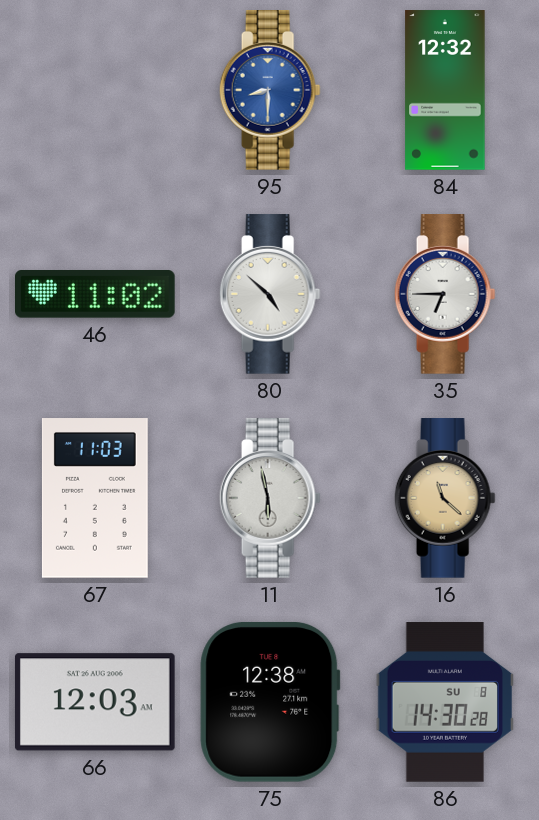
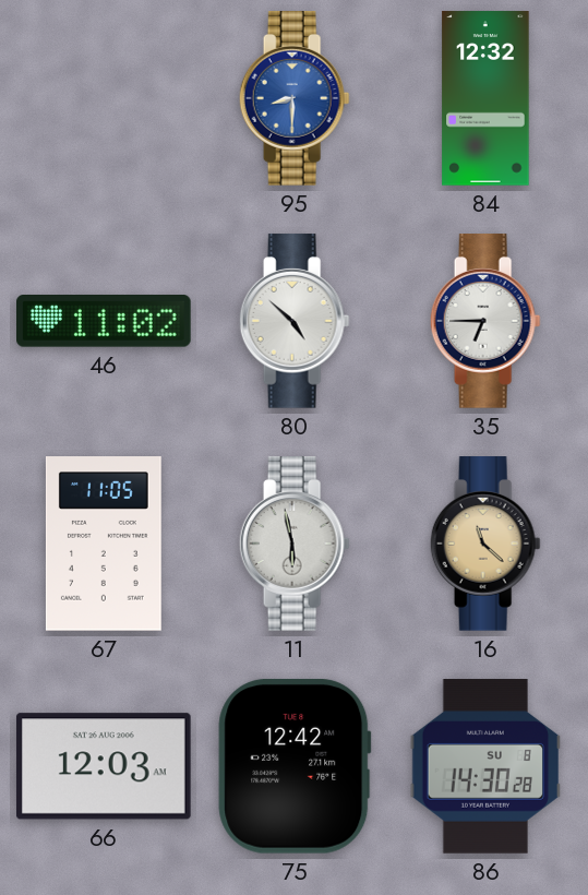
67: 11:03 -> 11:05
75: 12:38 -> 12:42
